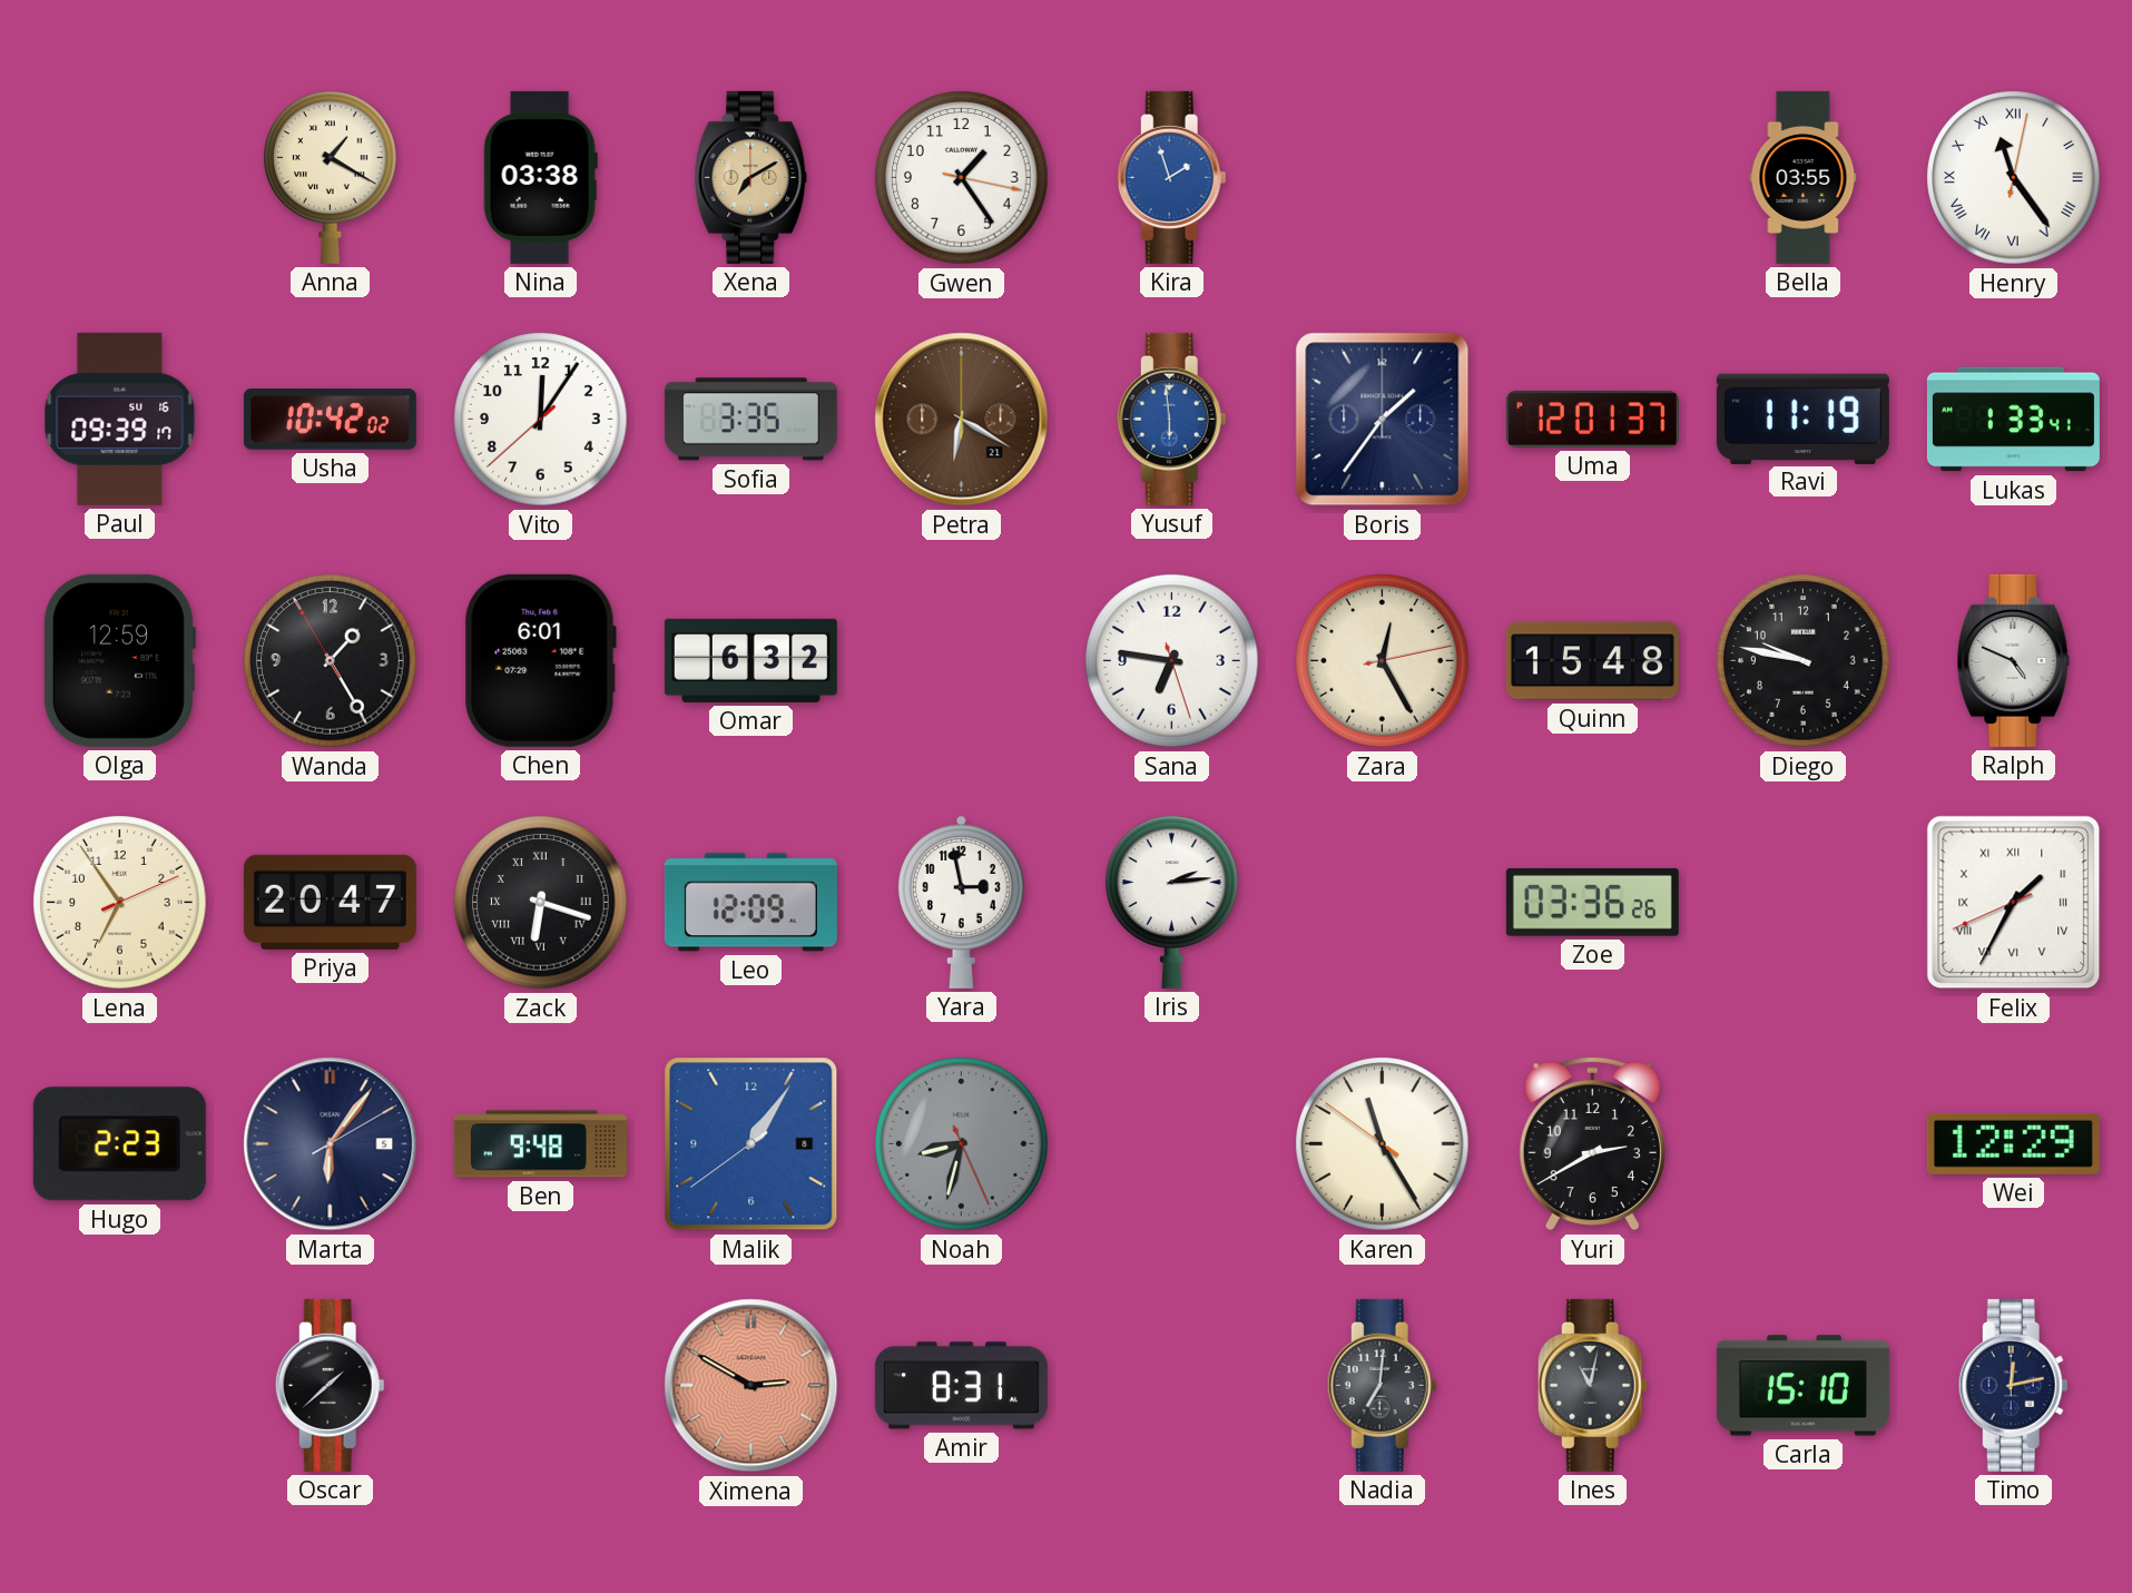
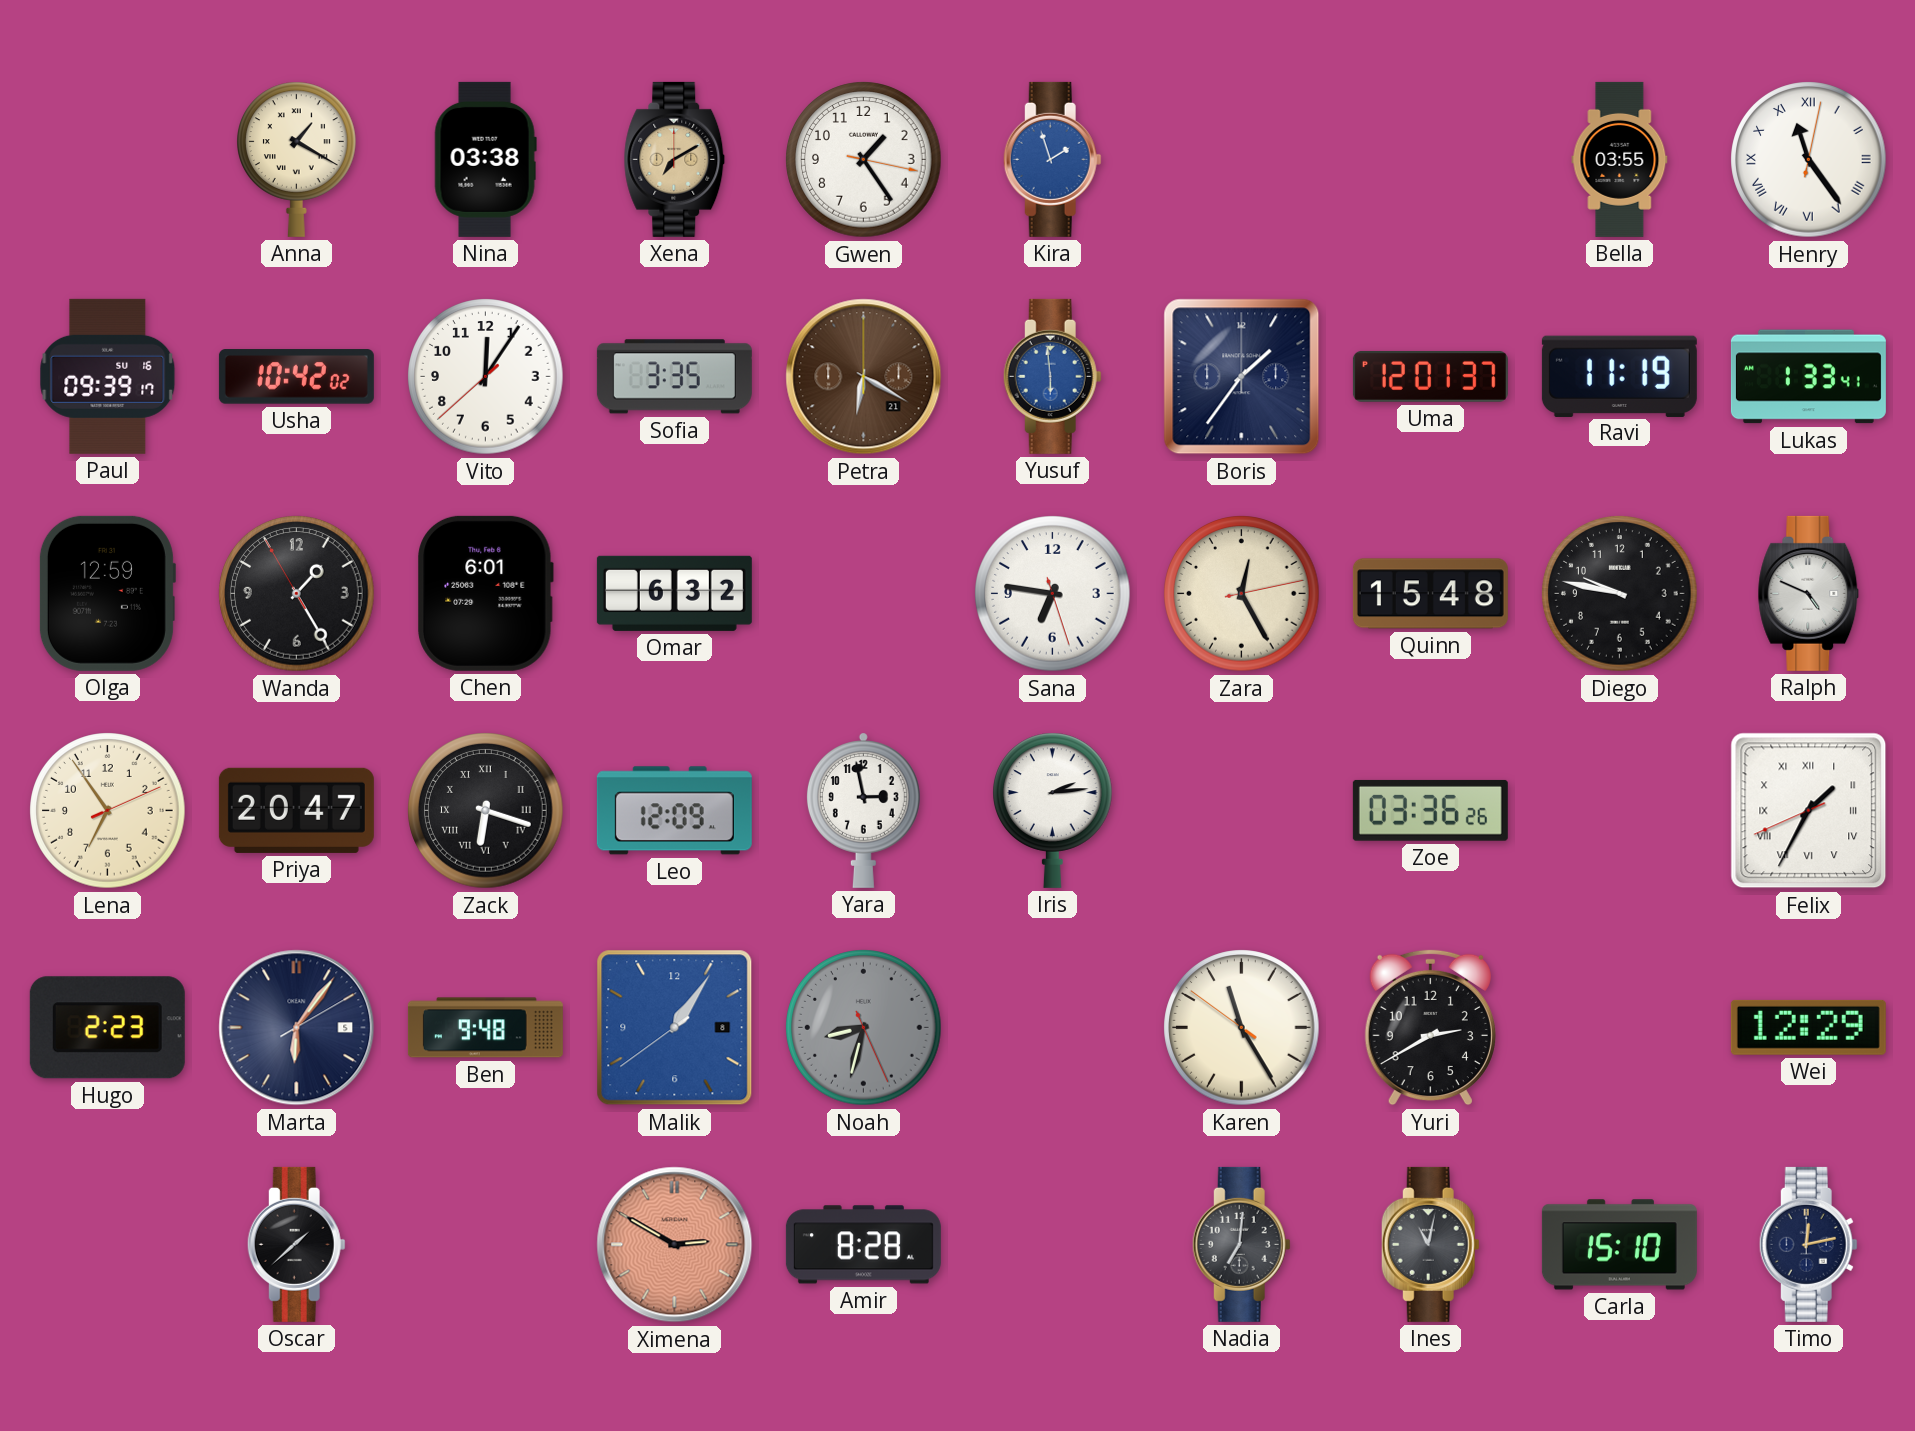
Amir: 8:31 -> 8:28
